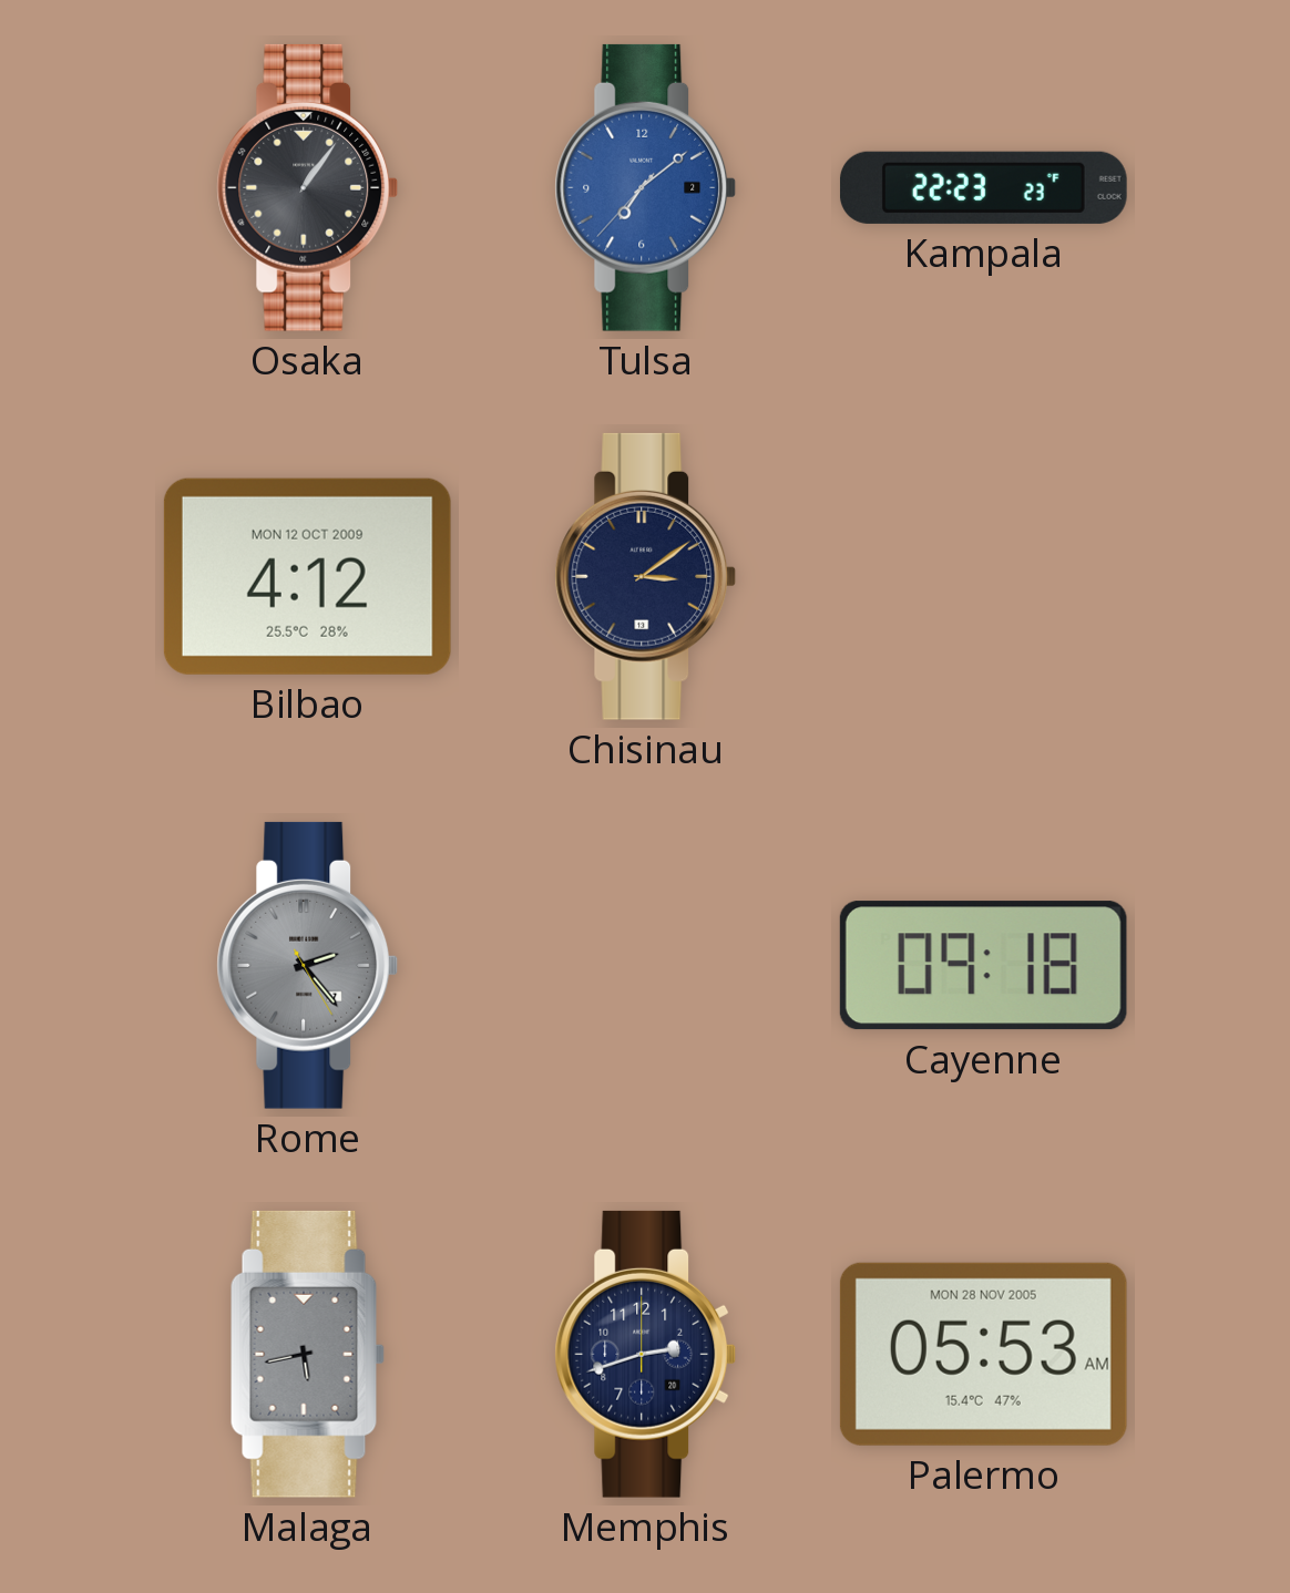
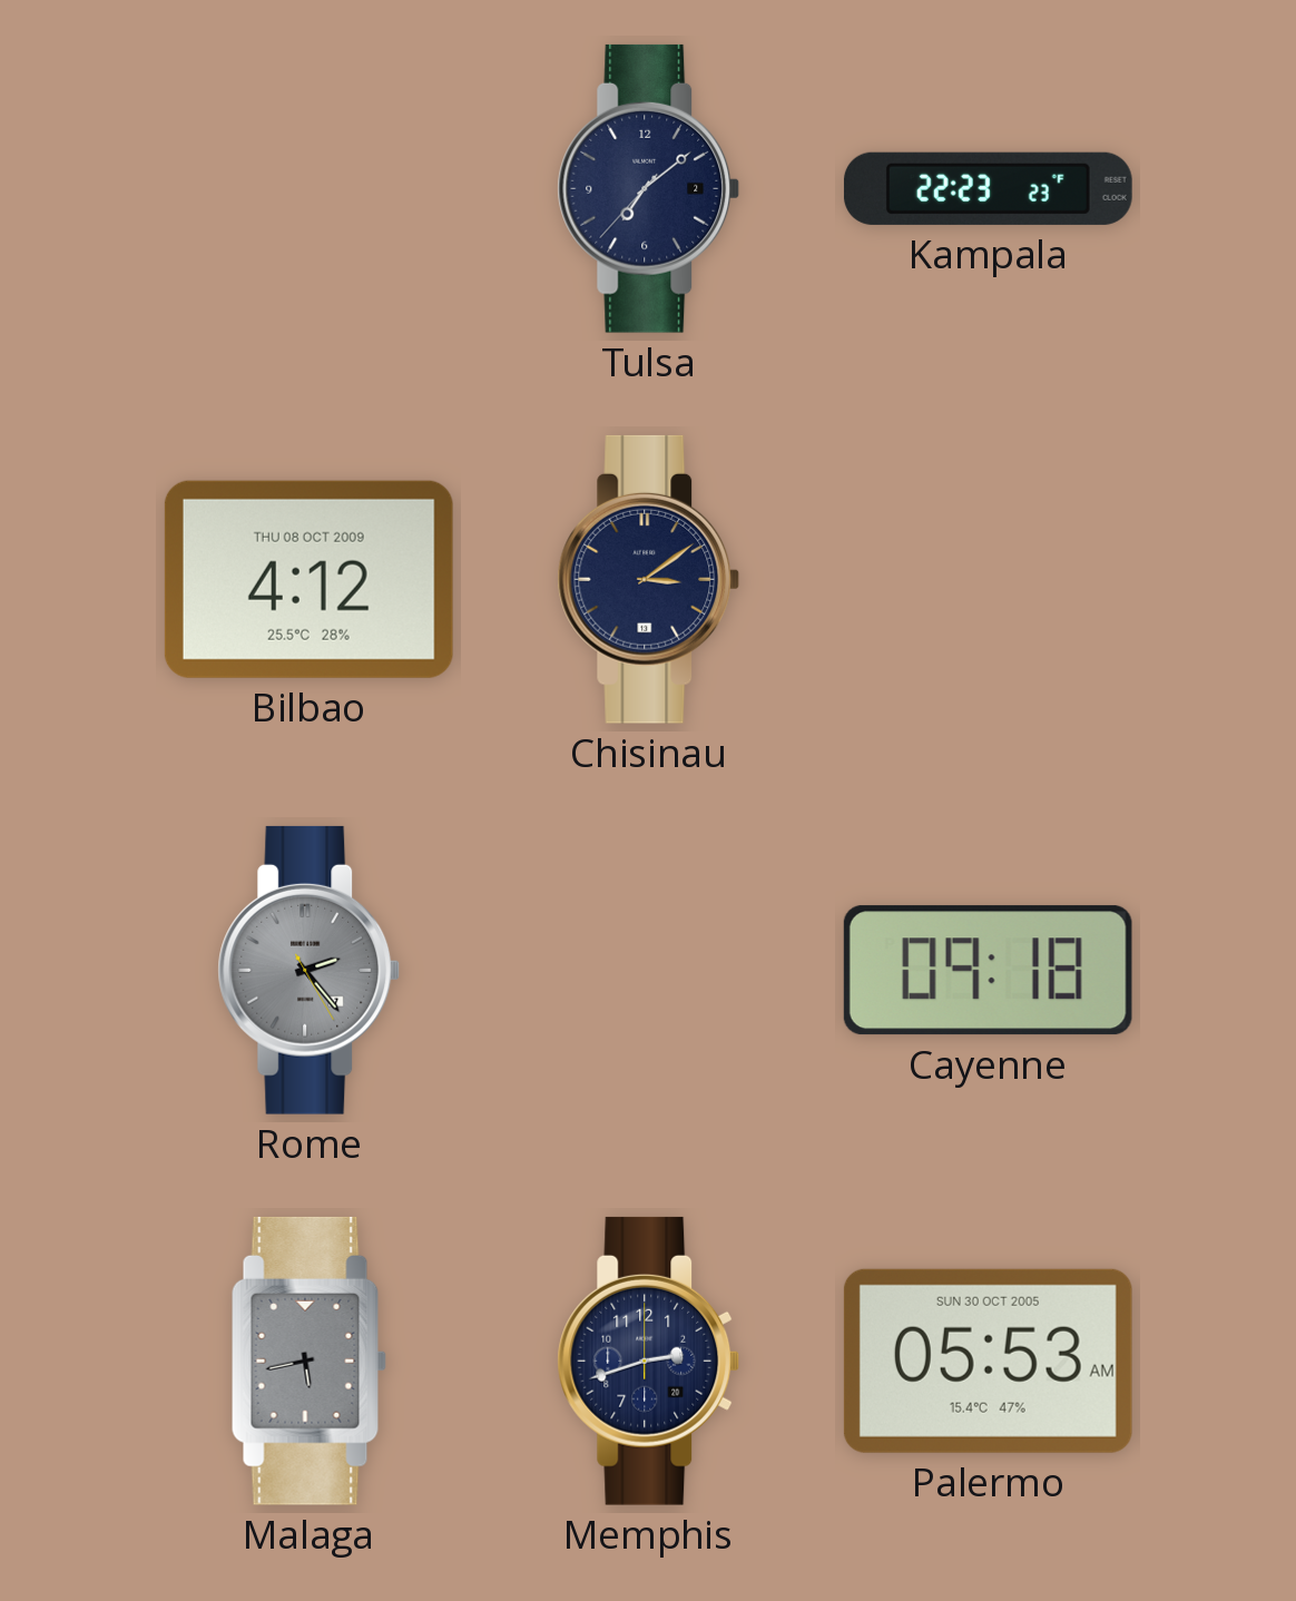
Osaka: 1:06 -> none
Tulsa dial: blue -> navy
Bilbao date: MON 12 OCT 2009 -> THU 08 OCT 2009
Palermo date: MON 28 NOV 2005 -> SUN 30 OCT 2005
